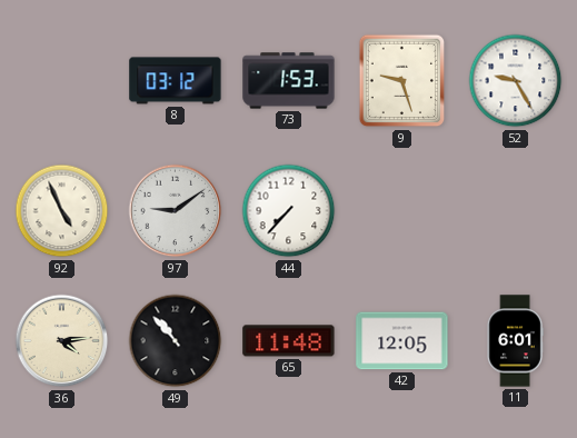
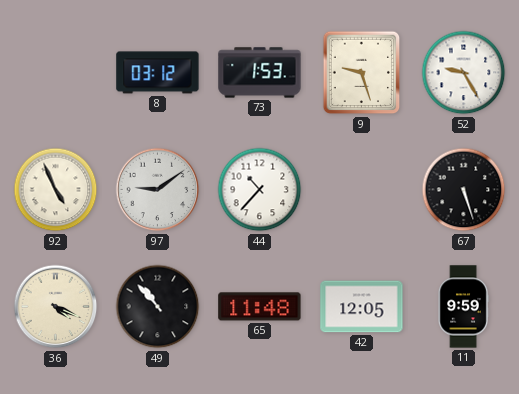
44: 7:37 -> 10:37
67: none -> 5:27
36: 4:14 -> 4:19
11: 6:01 -> 9:59
